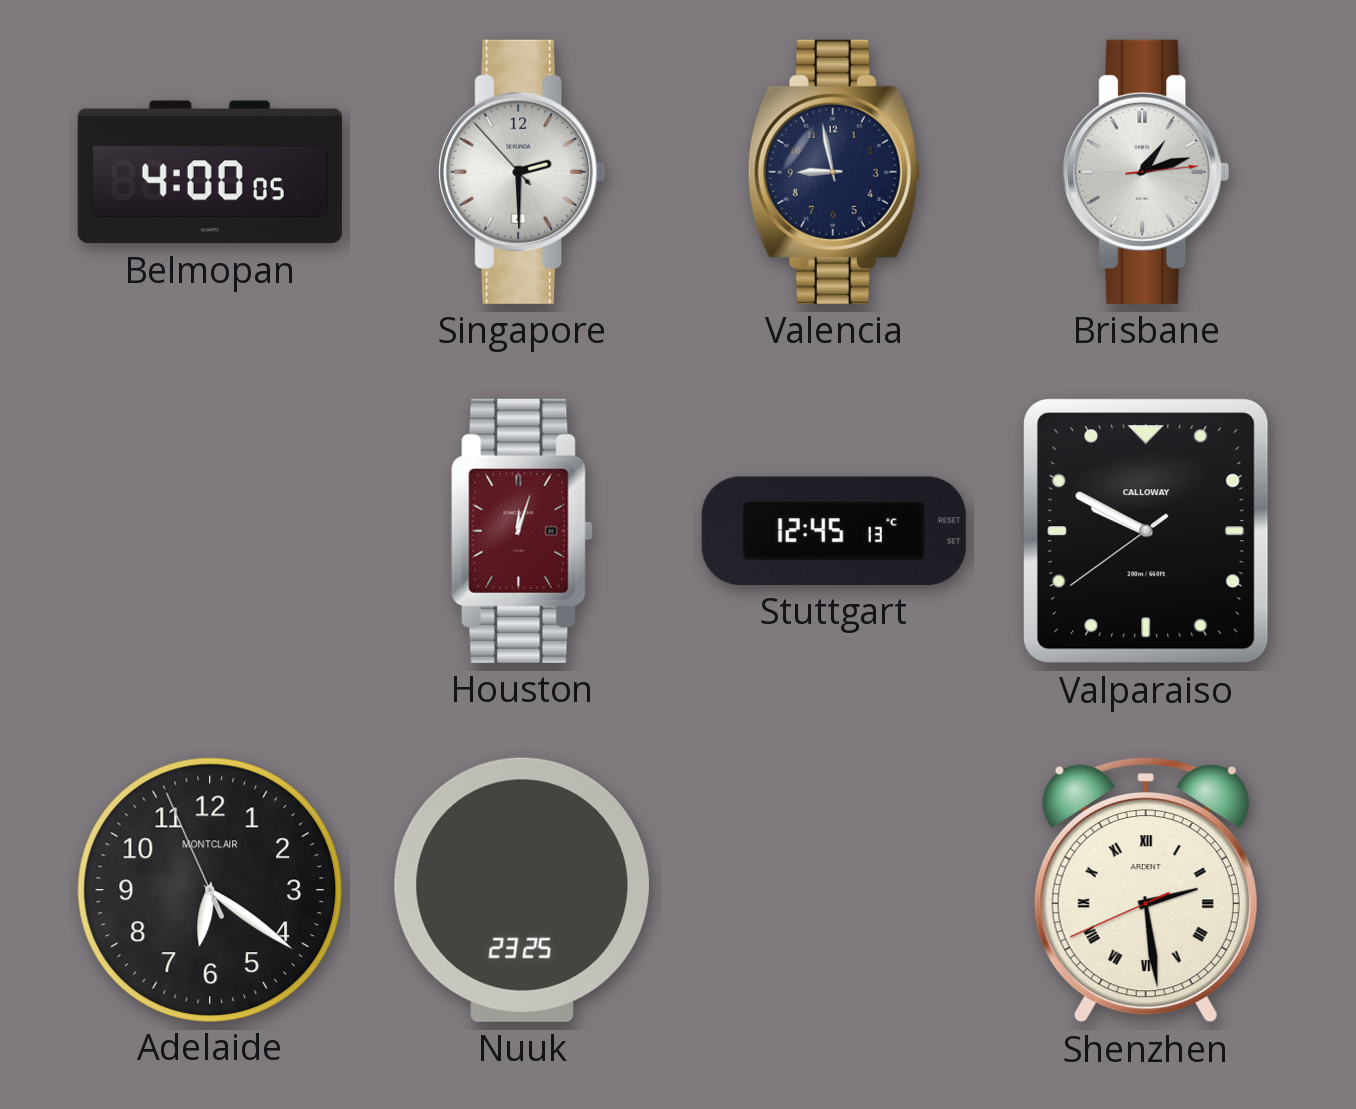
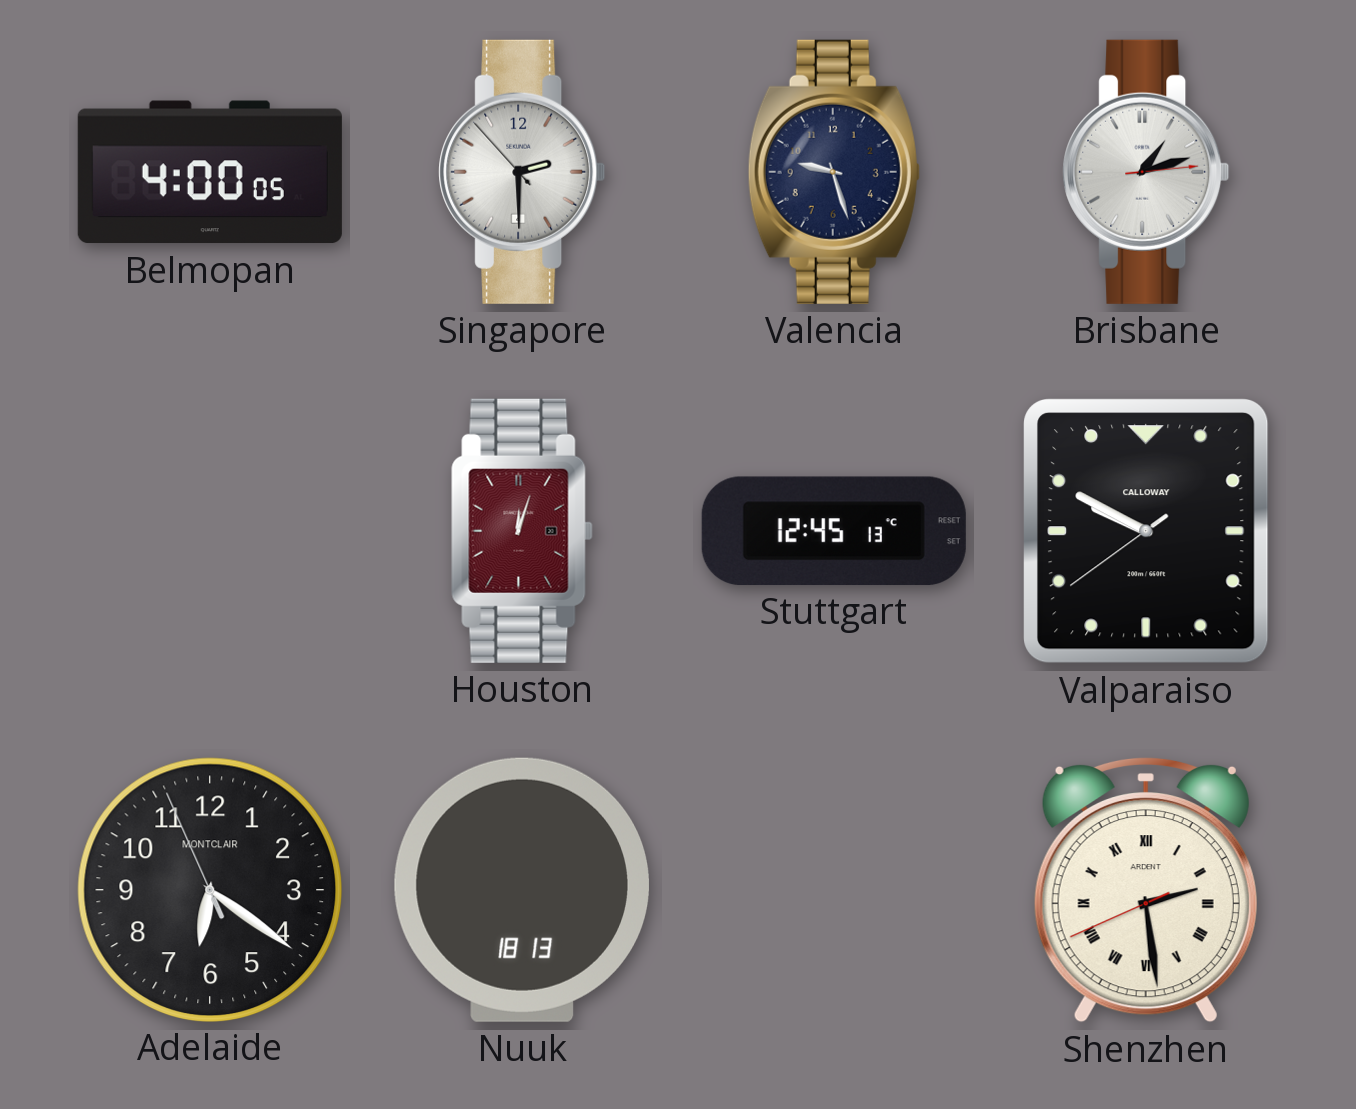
Valencia: 8:58 -> 9:27
Nuuk: 23:25 -> 18:13
